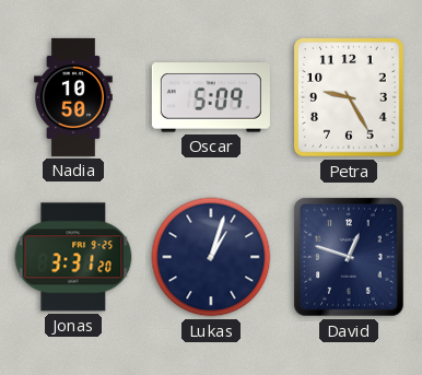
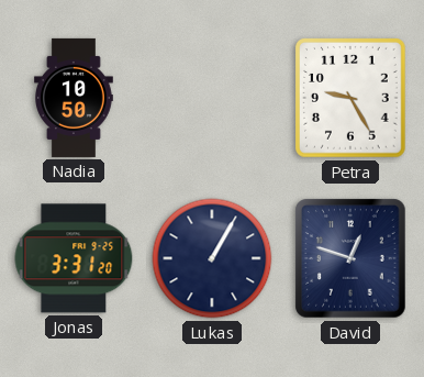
Oscar: 5:09 -> none
Lukas: 1:03 -> 1:05
